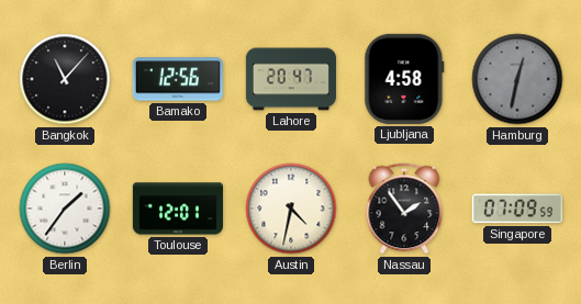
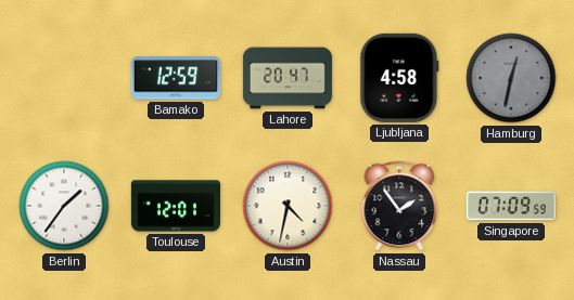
Bangkok: 11:07 -> none
Bamako: 12:56 -> 12:59
